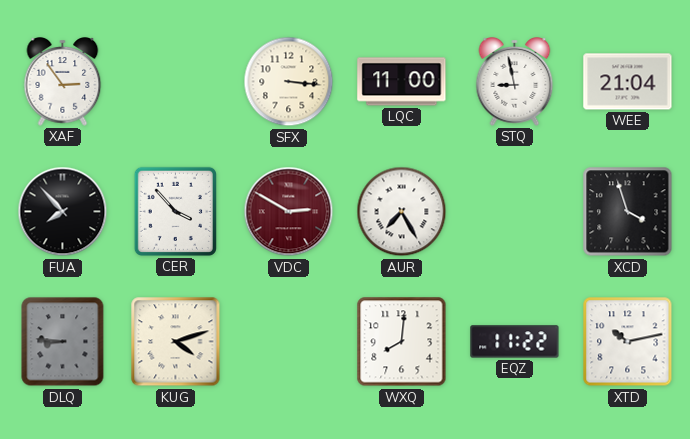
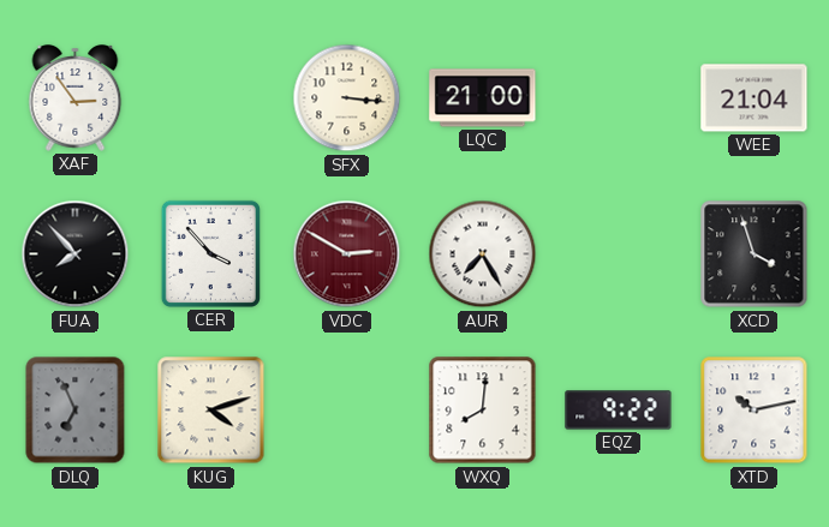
LQC: 11:00 -> 21:00
STQ: 8:58 -> none
DLQ: 8:46 -> 6:56
EQZ: 11:22 -> 9:22
